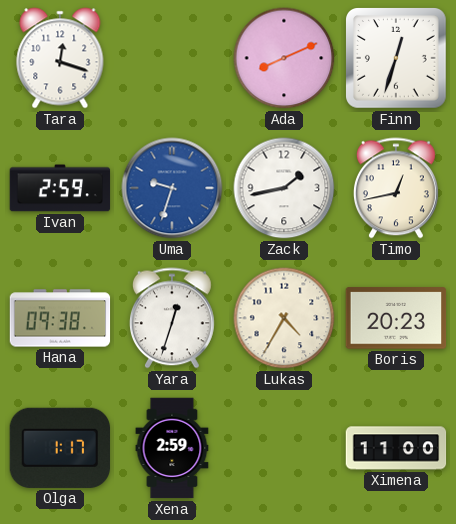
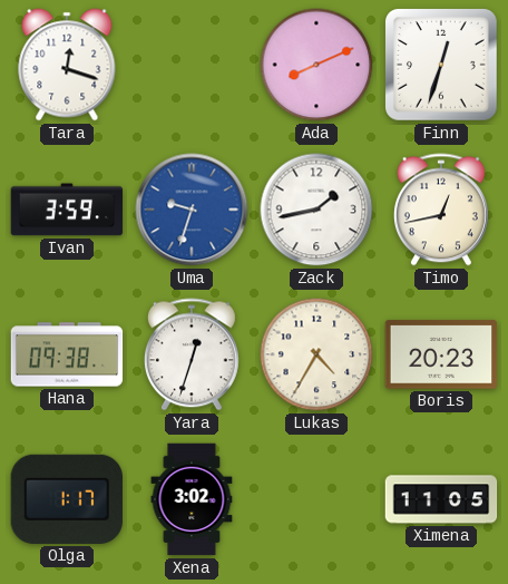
Ivan: 2:59 -> 3:59
Xena: 2:59 -> 3:02
Ximena: 11:00 -> 11:05
